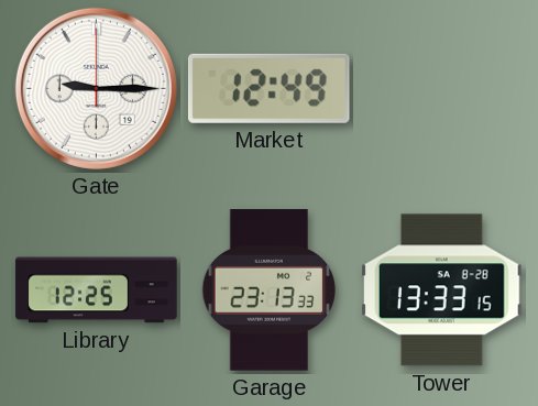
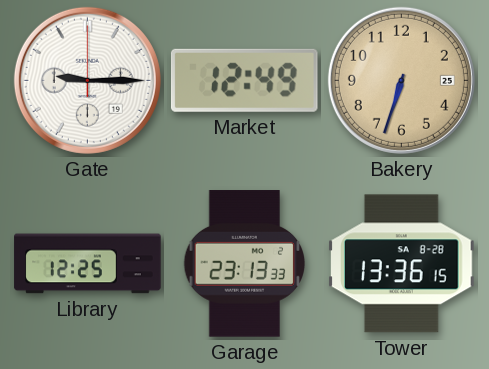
Bakery: none -> 6:33
Tower: 13:33 -> 13:36
